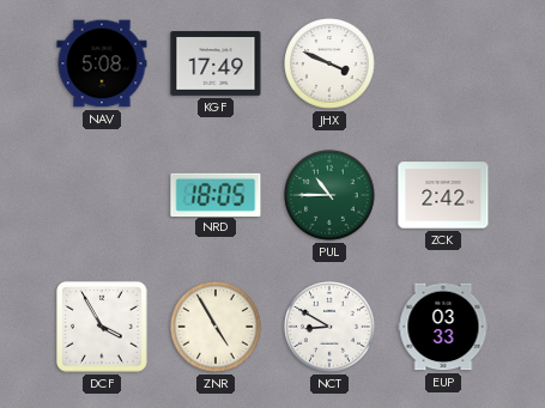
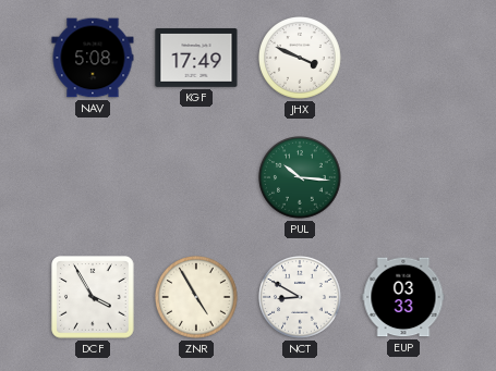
NRD: 18:05 -> none
PUL: 10:45 -> 10:16
ZCK: 2:42 -> none
